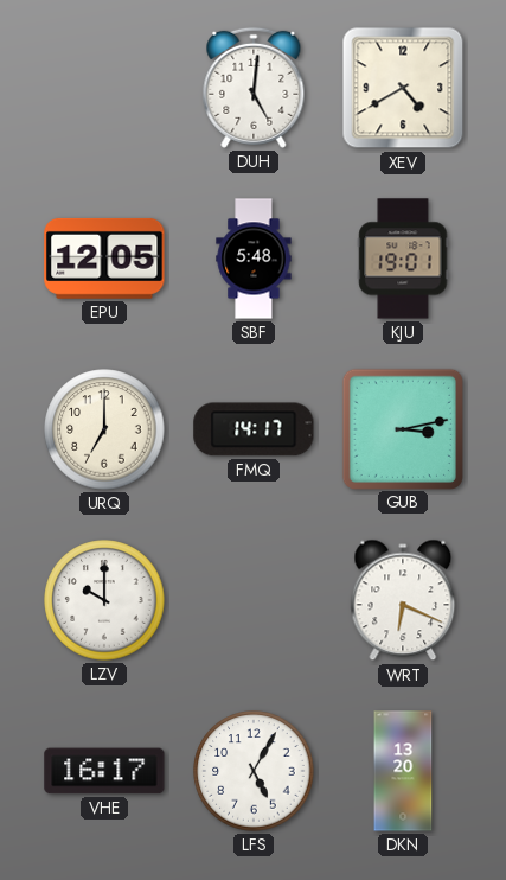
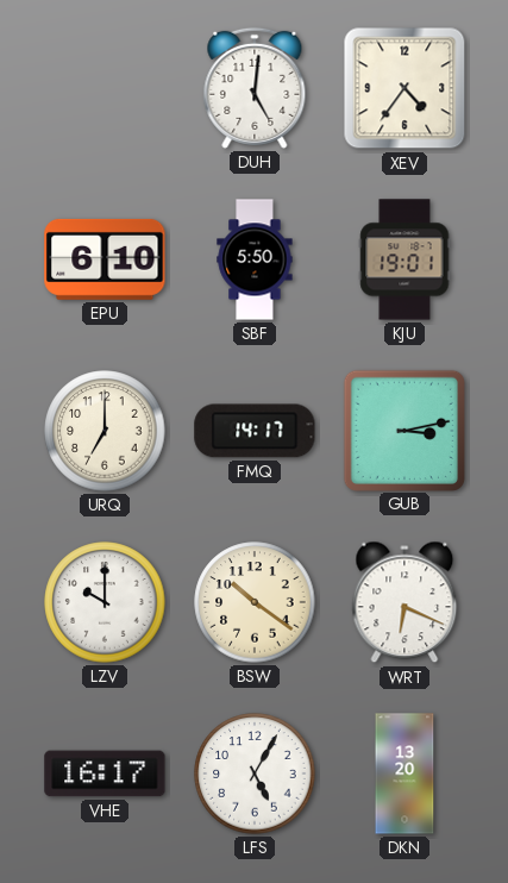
XEV: 4:40 -> 4:36
EPU: 12:05 -> 6:10
SBF: 5:48 -> 5:50
BSW: none -> 10:21
